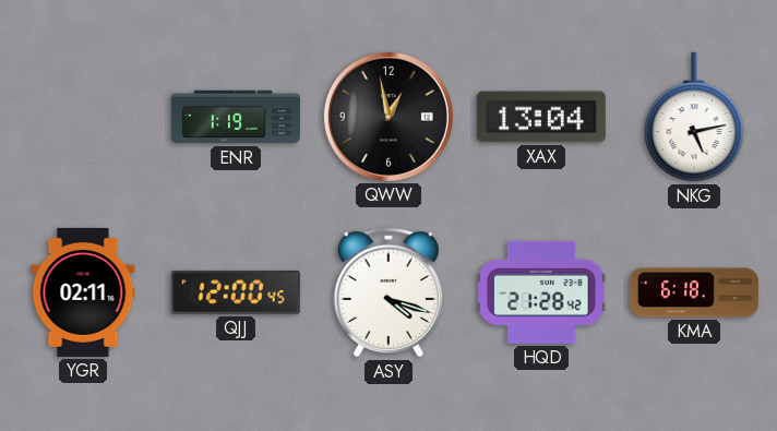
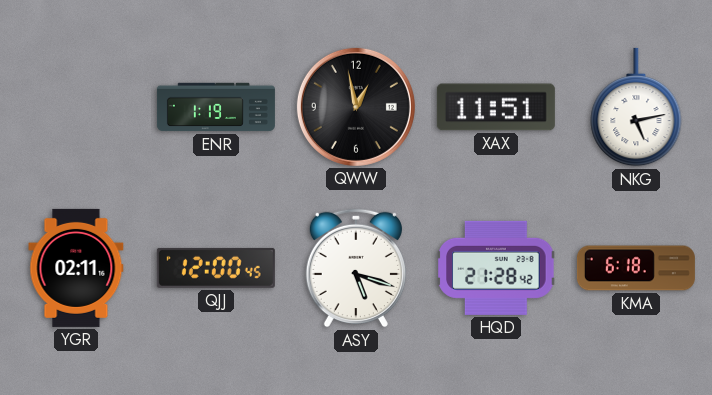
XAX: 13:04 -> 11:51
ASY: 4:18 -> 5:18
